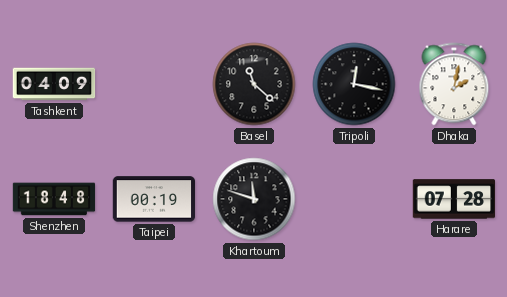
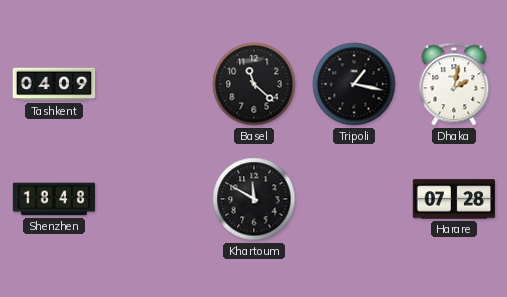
Tripoli: 12:17 -> 1:17
Taipei: 00:19 -> none
Khartoum: 11:48 -> 11:50
